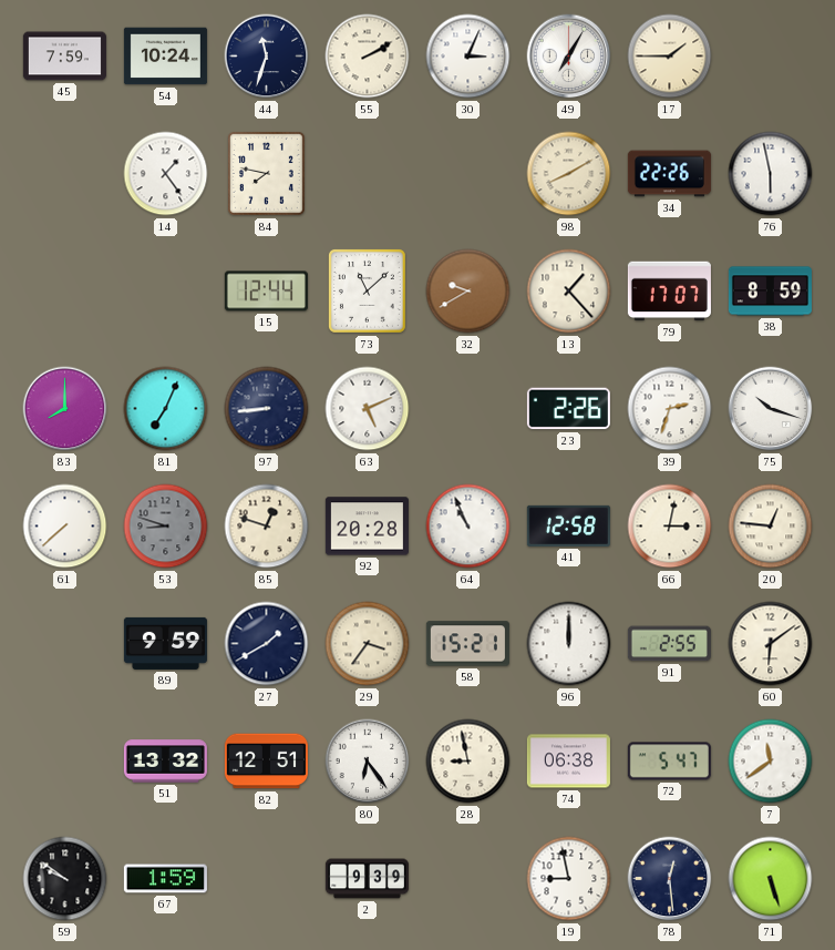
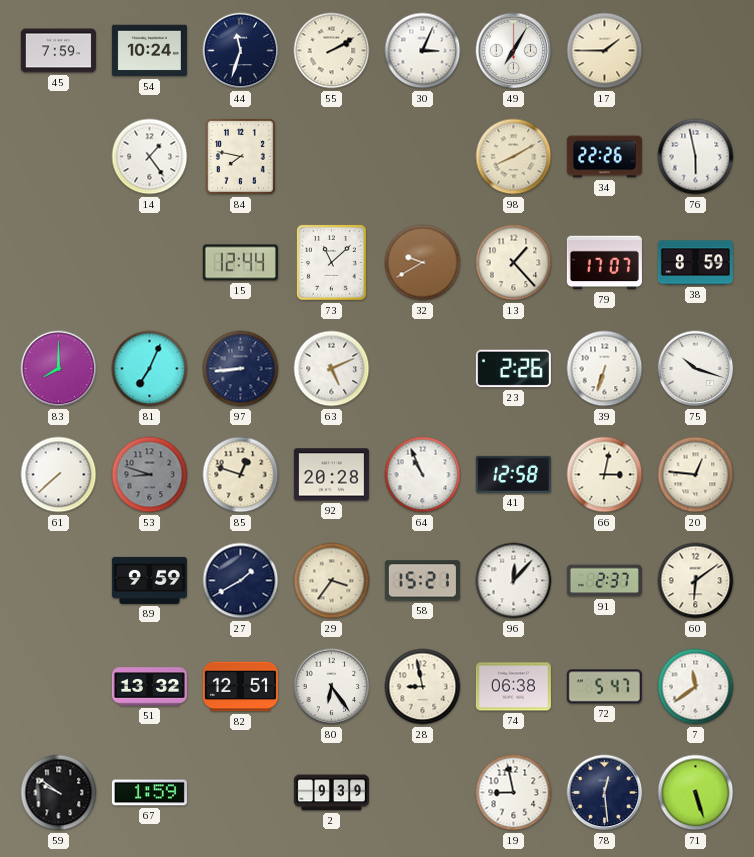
39: 2:33 -> 6:33
96: 12:00 -> 12:07
91: 2:55 -> 2:37
